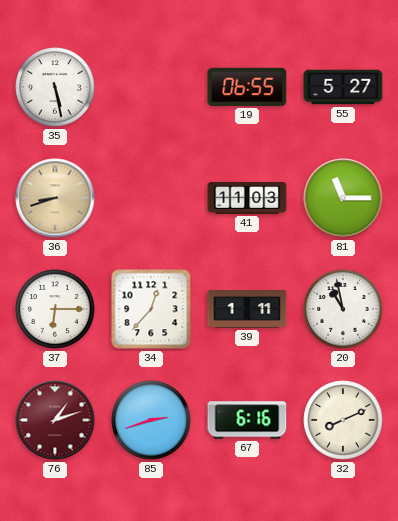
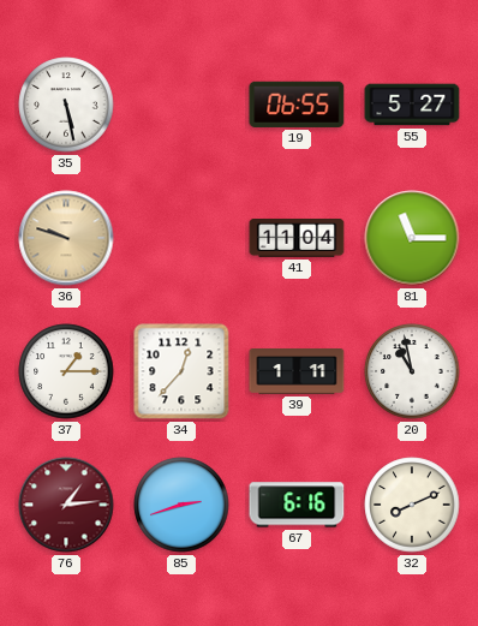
36: 8:42 -> 9:48
41: 11:03 -> 11:04
37: 6:15 -> 1:15
76: 1:12 -> 1:14
